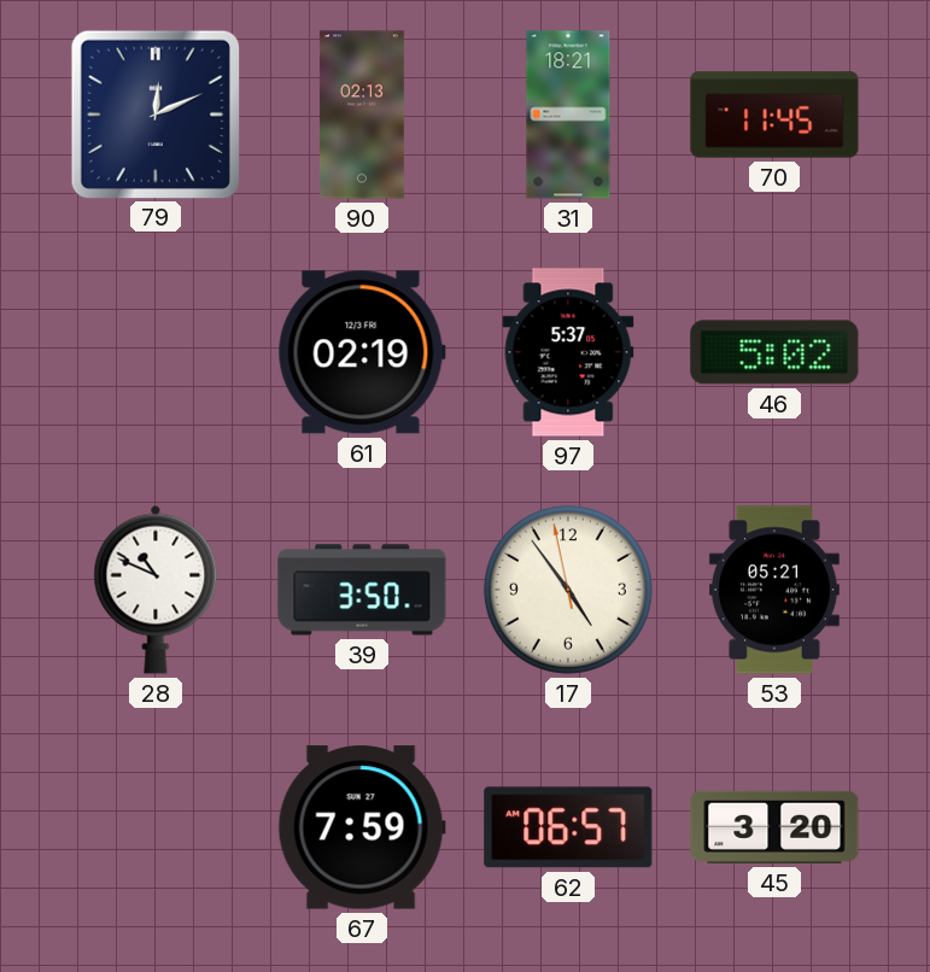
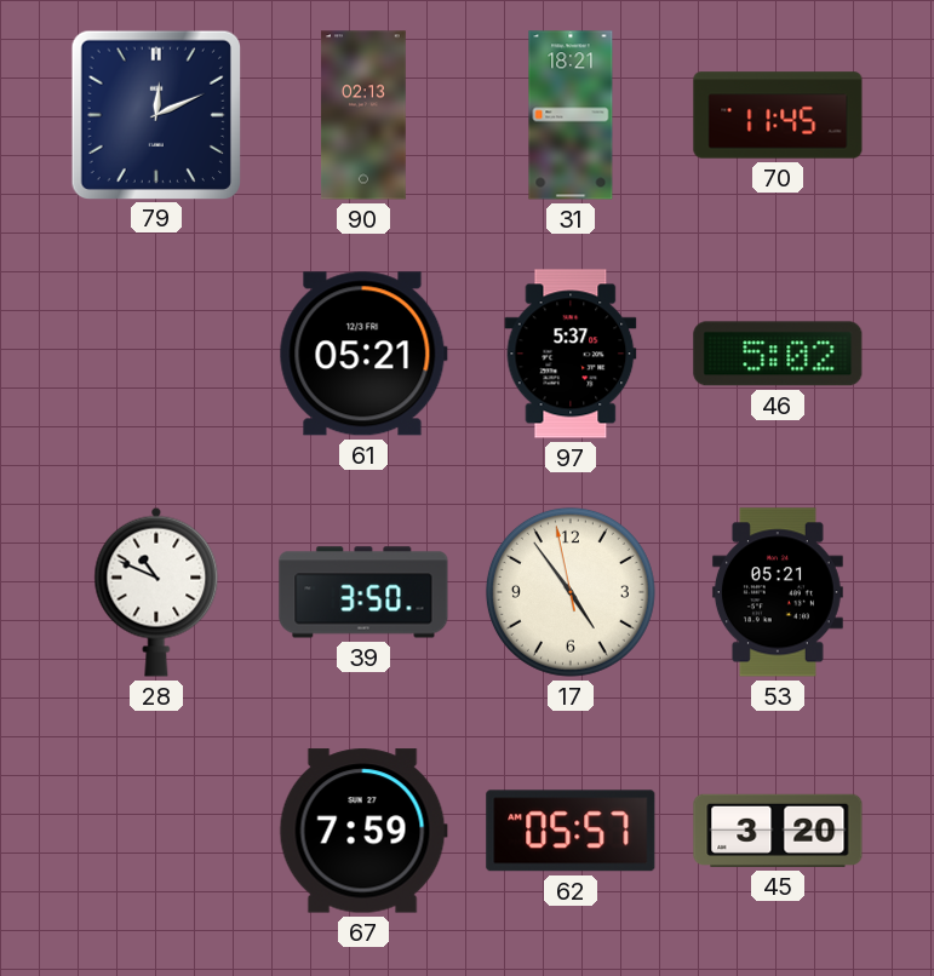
61: 02:19 -> 05:21
62: 06:57 -> 05:57
